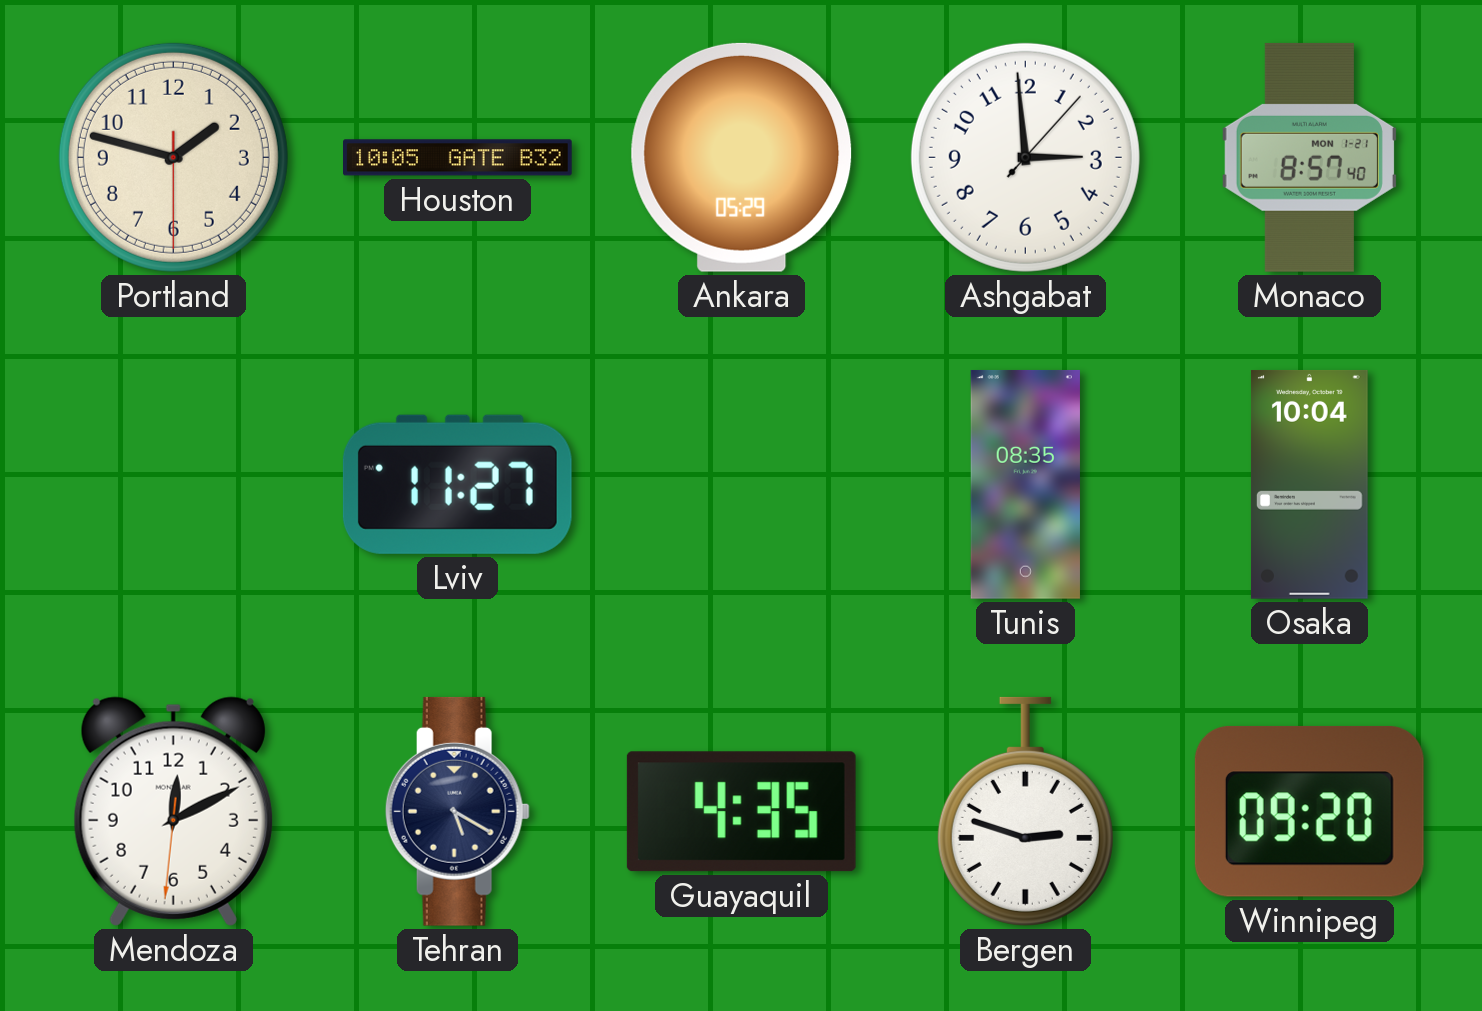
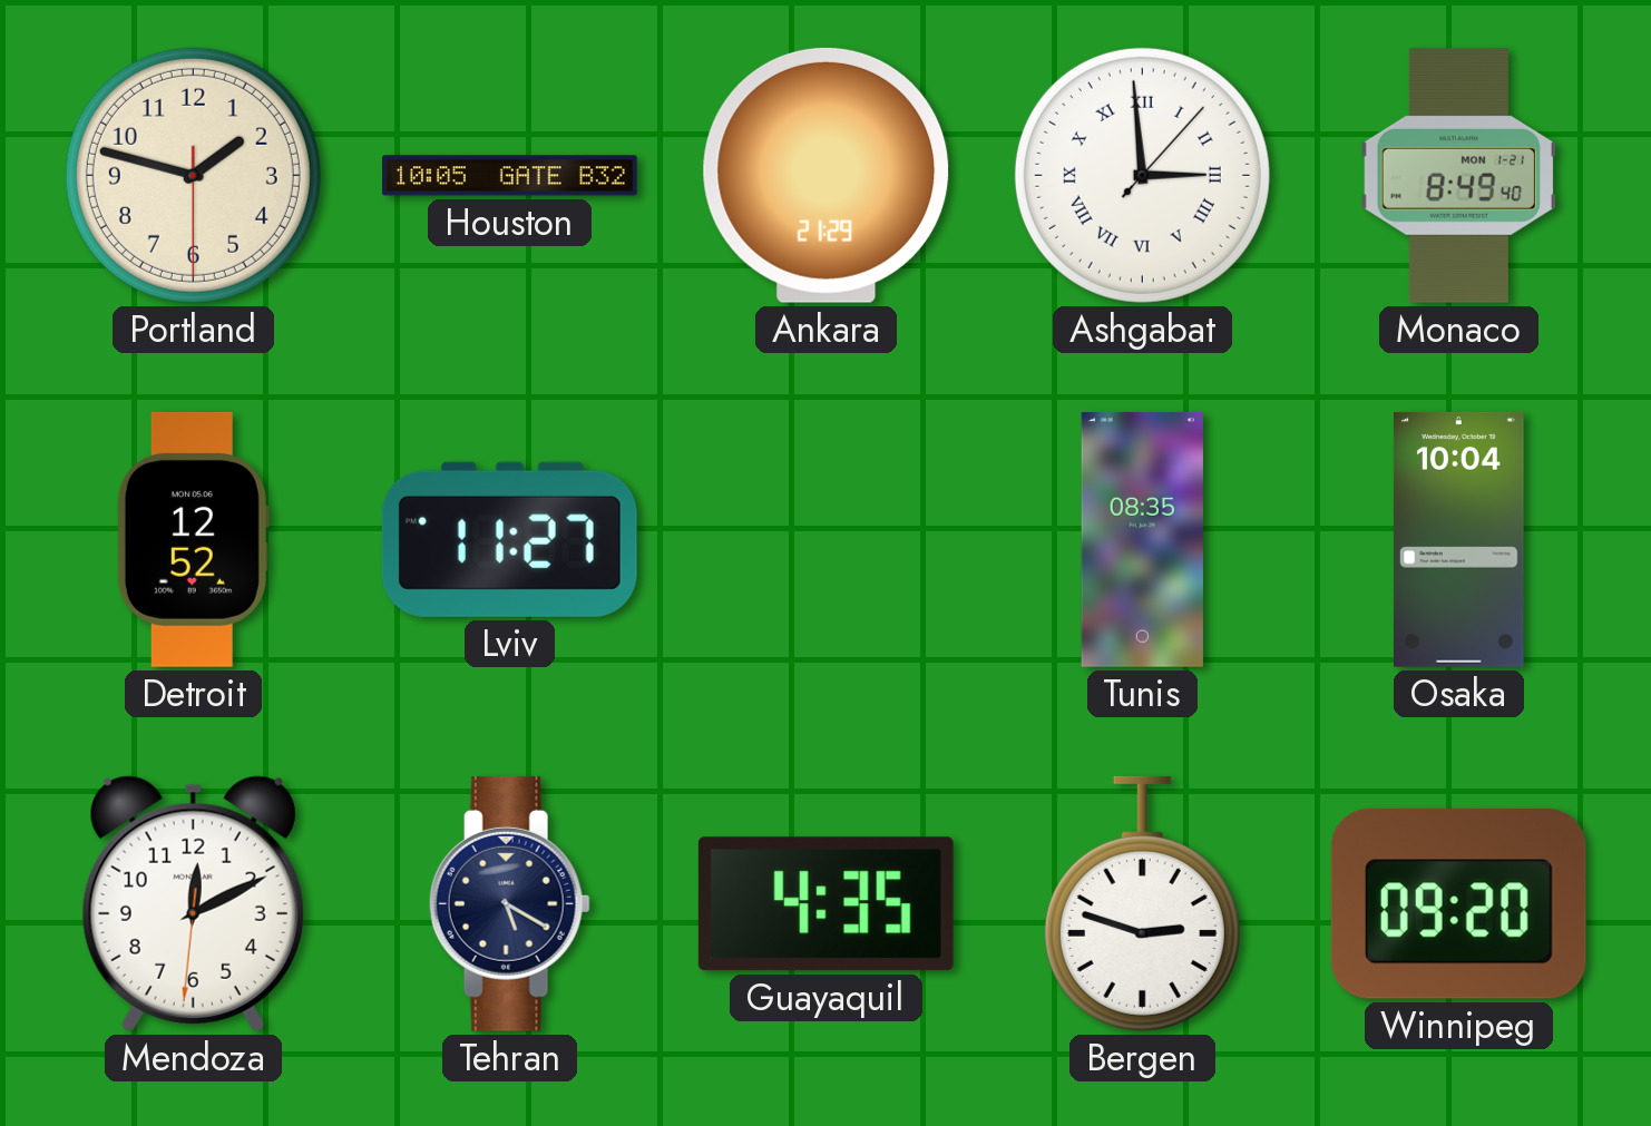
Ankara: 05:29 -> 21:29
Ashgabat numerals: Arabic -> Roman
Monaco: 8:57 -> 8:49
Detroit: none -> 12:52
